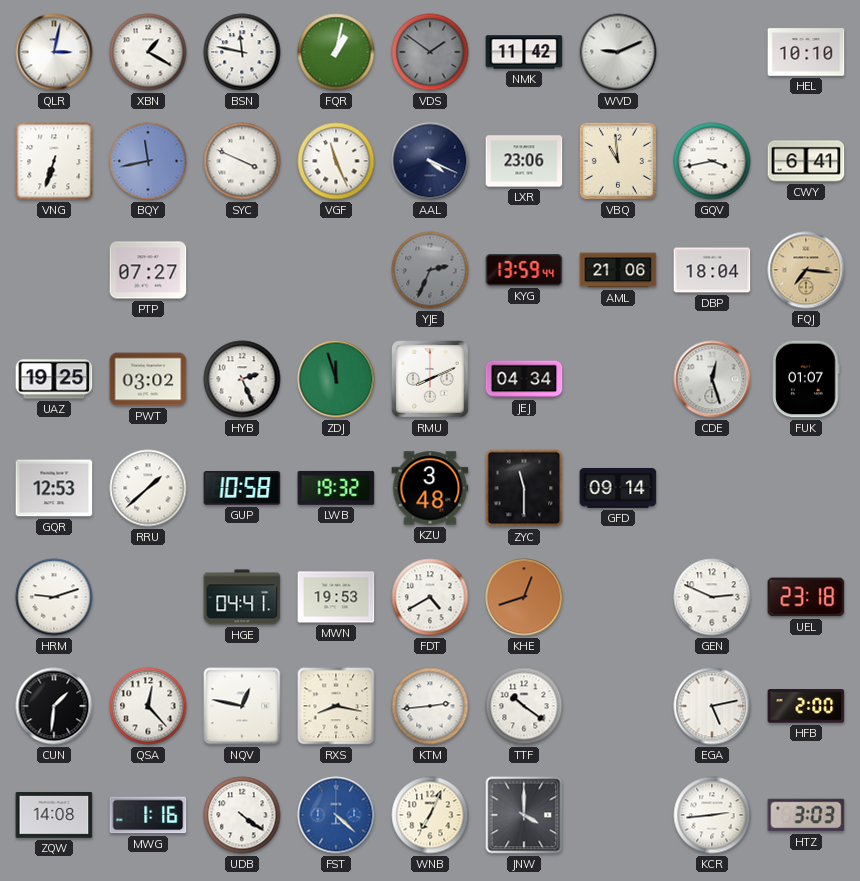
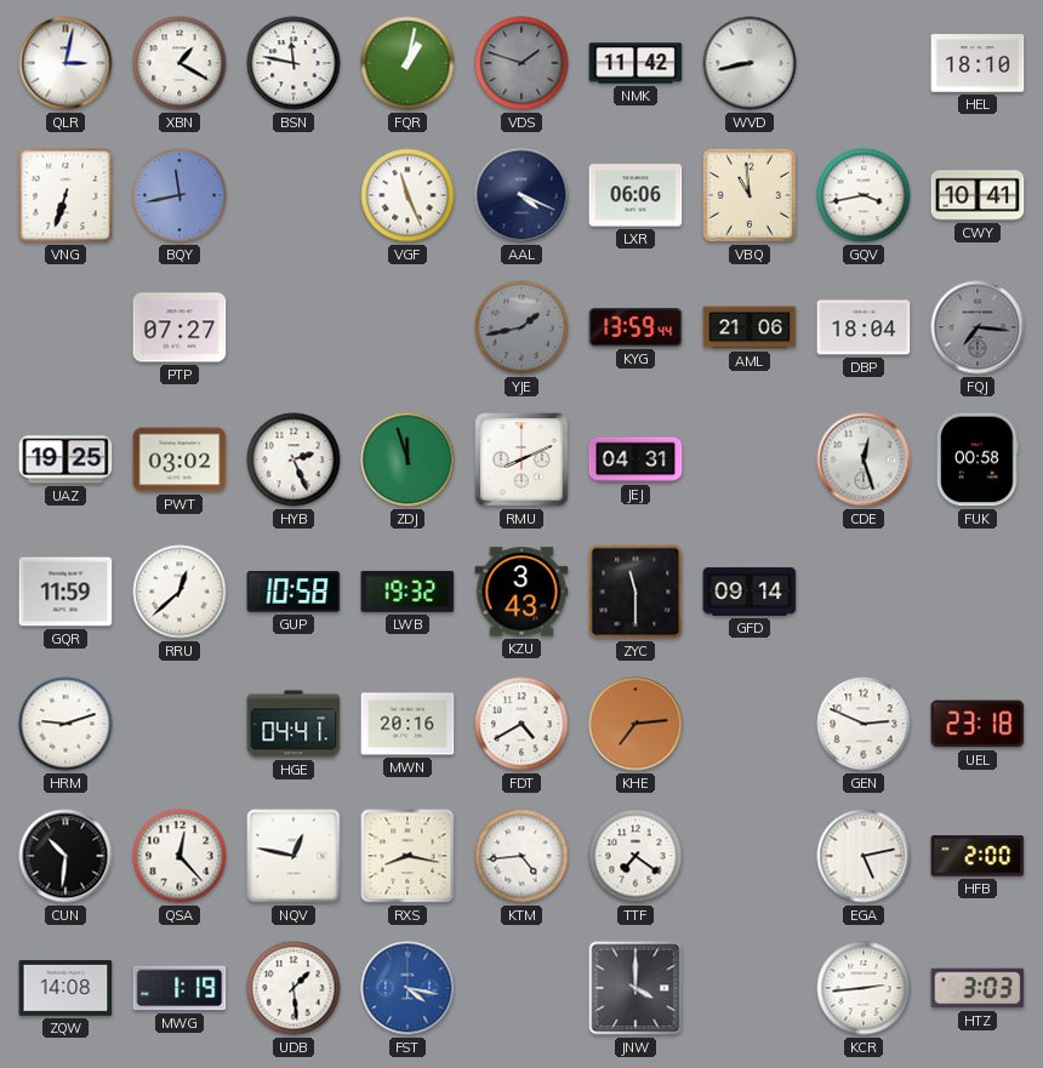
VDS: 1:51 -> 1:48
WVD: 9:11 -> 8:43
HEL: 10:10 -> 18:10
SYC: 3:49 -> none
LXR: 23:06 -> 06:06
CWY: 6:41 -> 10:41
YJE: 2:34 -> 1:43
FQJ dial: champagne -> grey
JEJ: 04:34 -> 04:31
FUK: 01:07 -> 00:58
GQR: 12:53 -> 11:59
RRU: 1:38 -> 12:38
KZU: 3:48 -> 3:43
MWN: 19:53 -> 20:16
KHE: 12:42 -> 7:14
CUN: 1:31 -> 10:31
KTM: 2:44 -> 4:44
TTF: 10:21 -> 7:21
MWG: 1:16 -> 1:19
UDB: 4:21 -> 1:29
FST: 4:22 -> 4:17
WNB: 7:04 -> none
